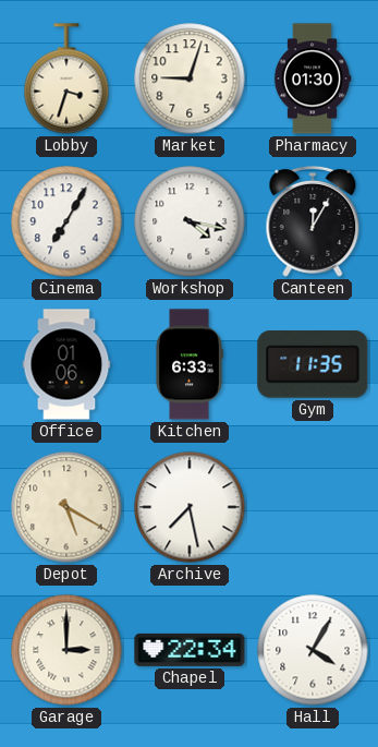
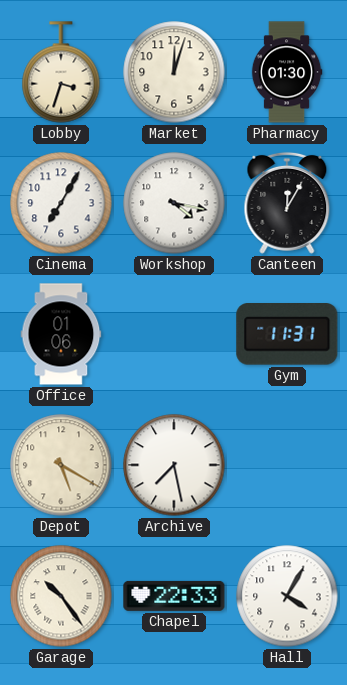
Market: 9:03 -> 12:03
Kitchen: 6:33 -> none
Gym: 11:35 -> 11:31
Garage: 3:00 -> 10:24
Chapel: 22:34 -> 22:33
